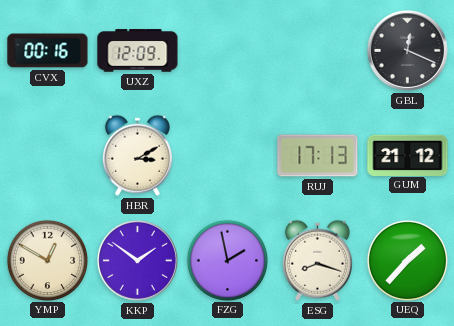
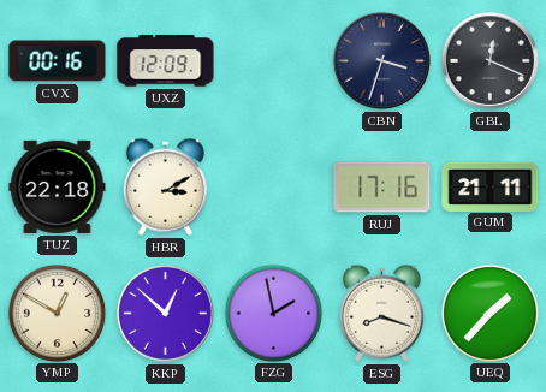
CBN: none -> 3:33
TUZ: none -> 22:18
RUJ: 17:13 -> 17:16
GUM: 21:12 -> 21:11
KKP: 1:51 -> 12:52
